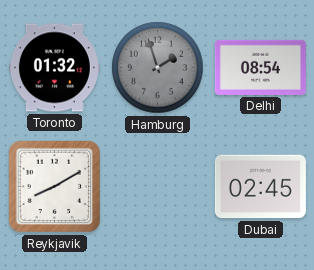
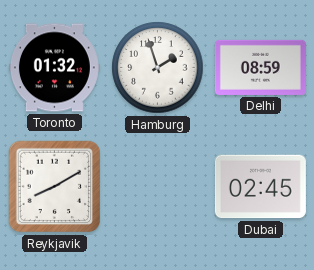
Hamburg dial: grey -> white
Delhi: 08:54 -> 08:59
